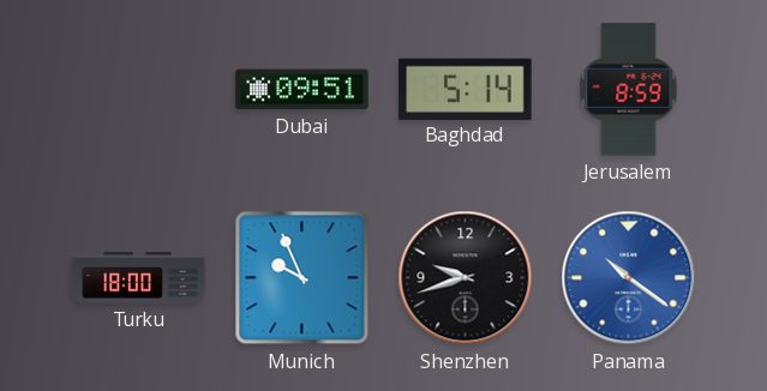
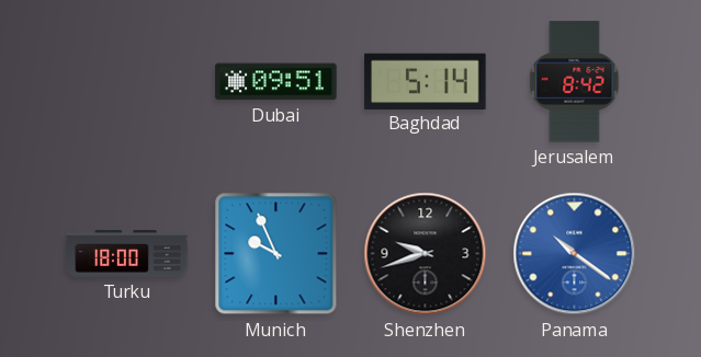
Jerusalem: 8:59 -> 8:42
